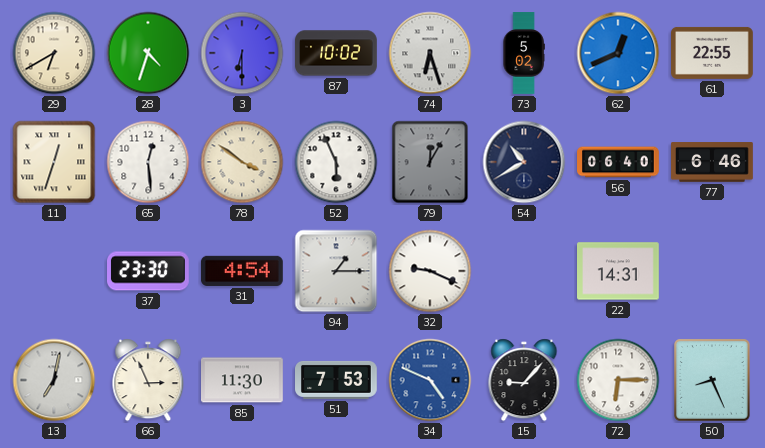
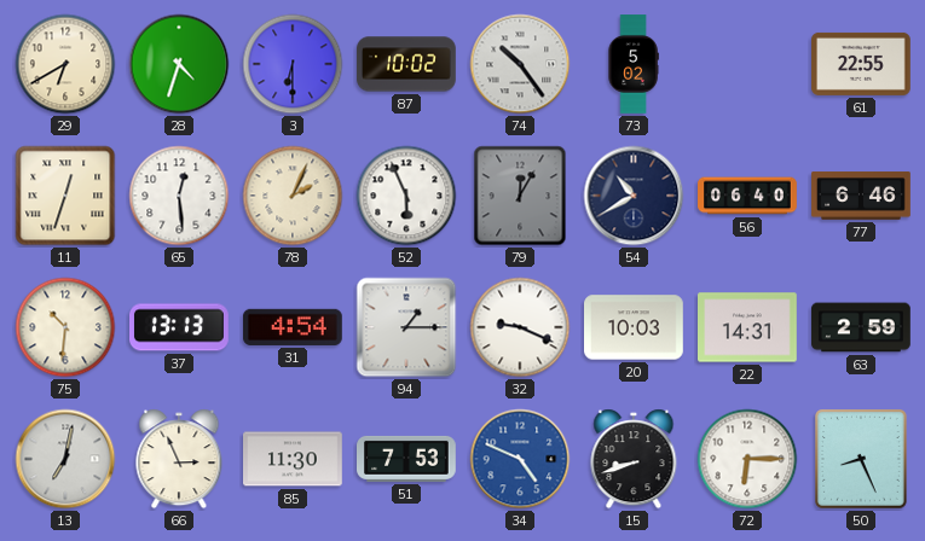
74: 6:27 -> 10:24
62: 12:41 -> none
78: 3:51 -> 2:04
75: none -> 10:31
37: 23:30 -> 13:13
20: none -> 10:03
63: none -> 2:59
15: 9:07 -> 8:42
